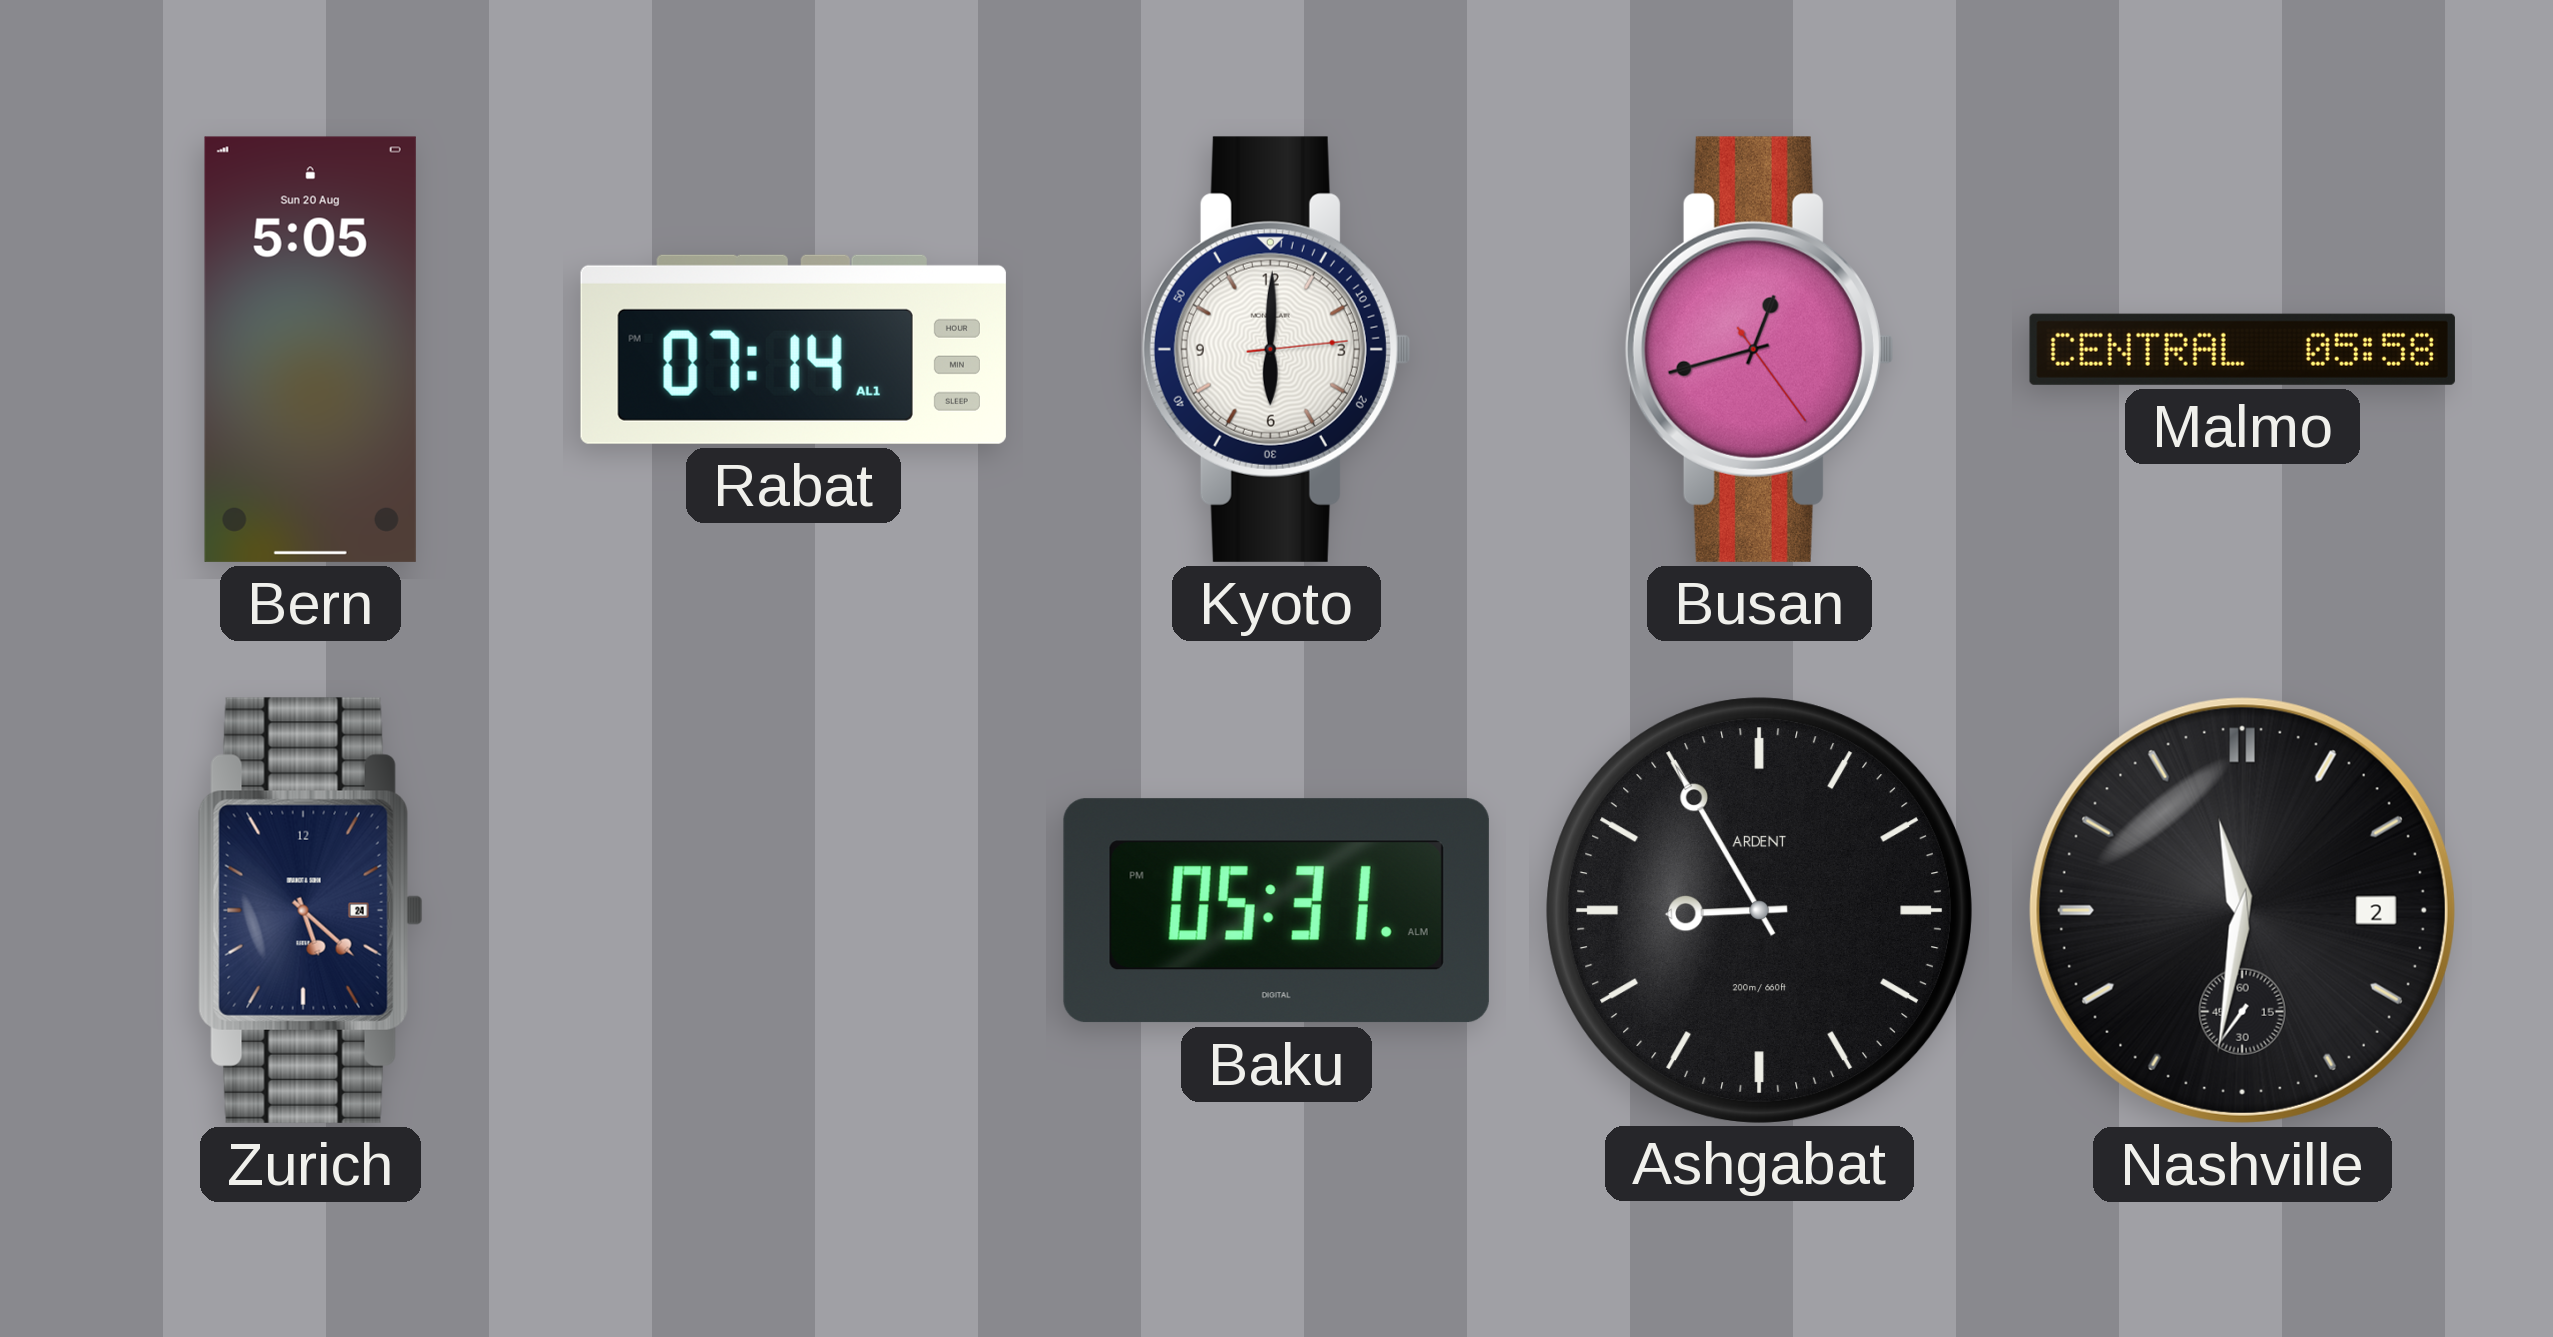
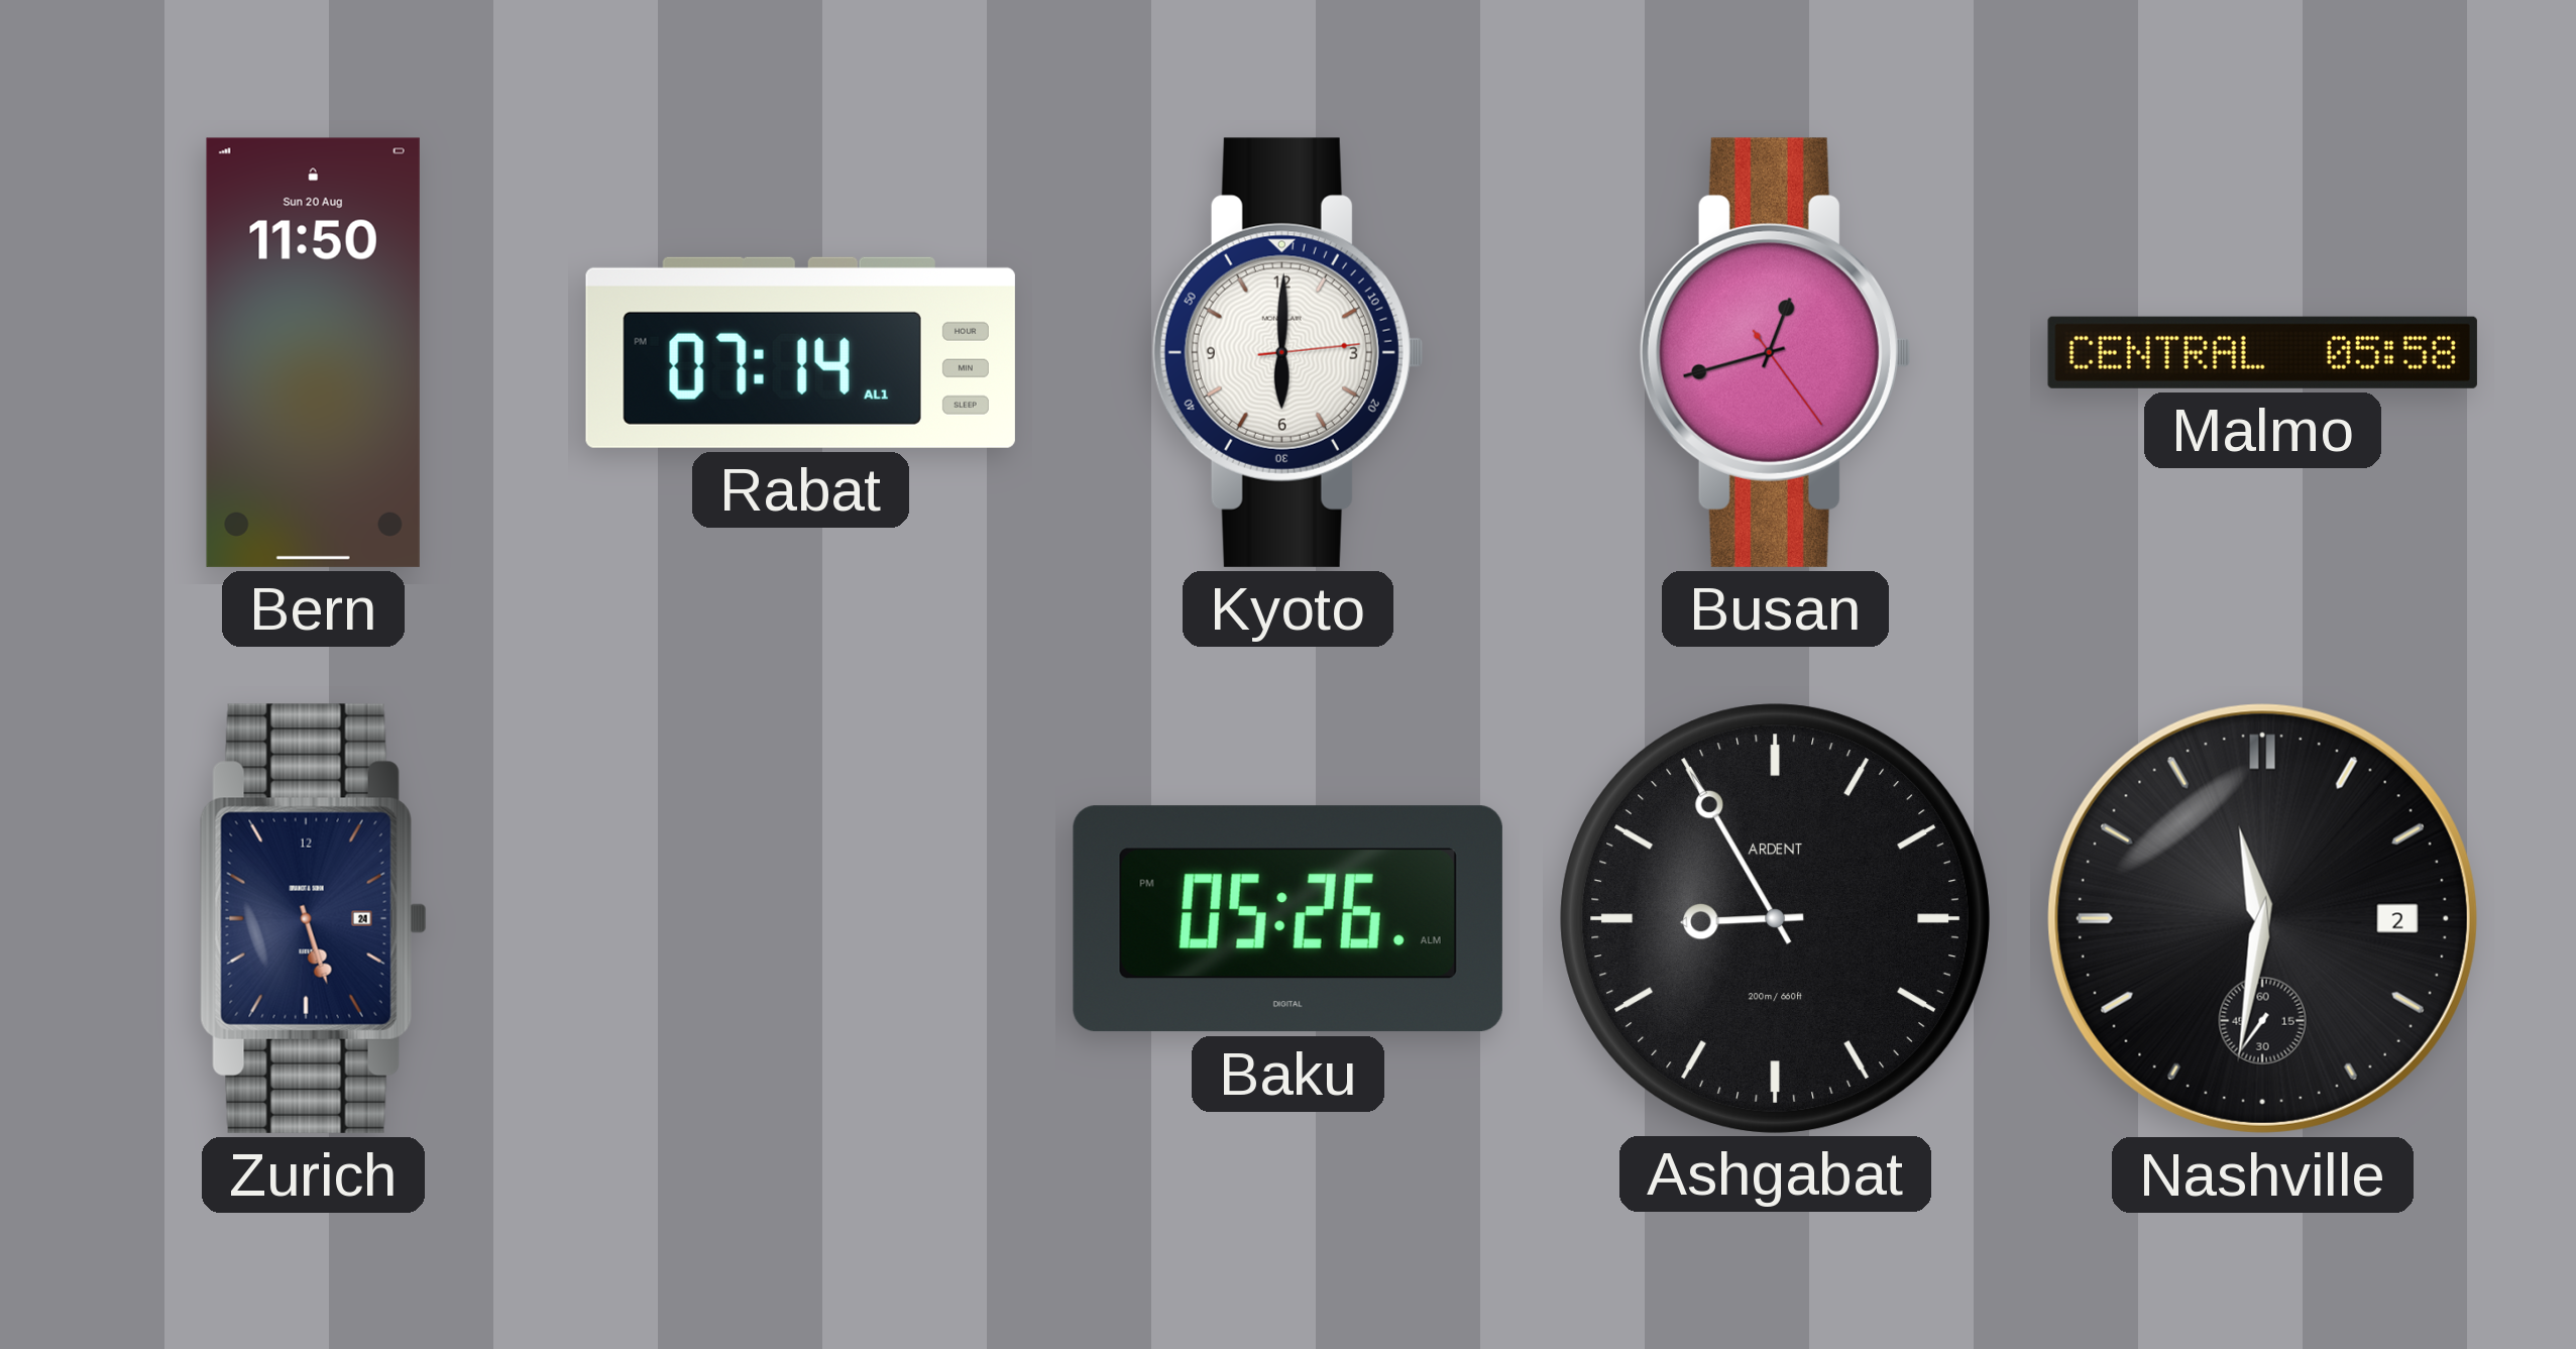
Bern: 5:05 -> 11:50
Zurich: 5:22 -> 5:27
Baku: 05:31 -> 05:26
